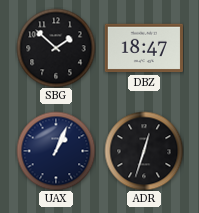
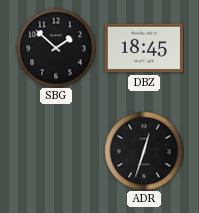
DBZ: 18:47 -> 18:45
UAX: 1:04 -> none
